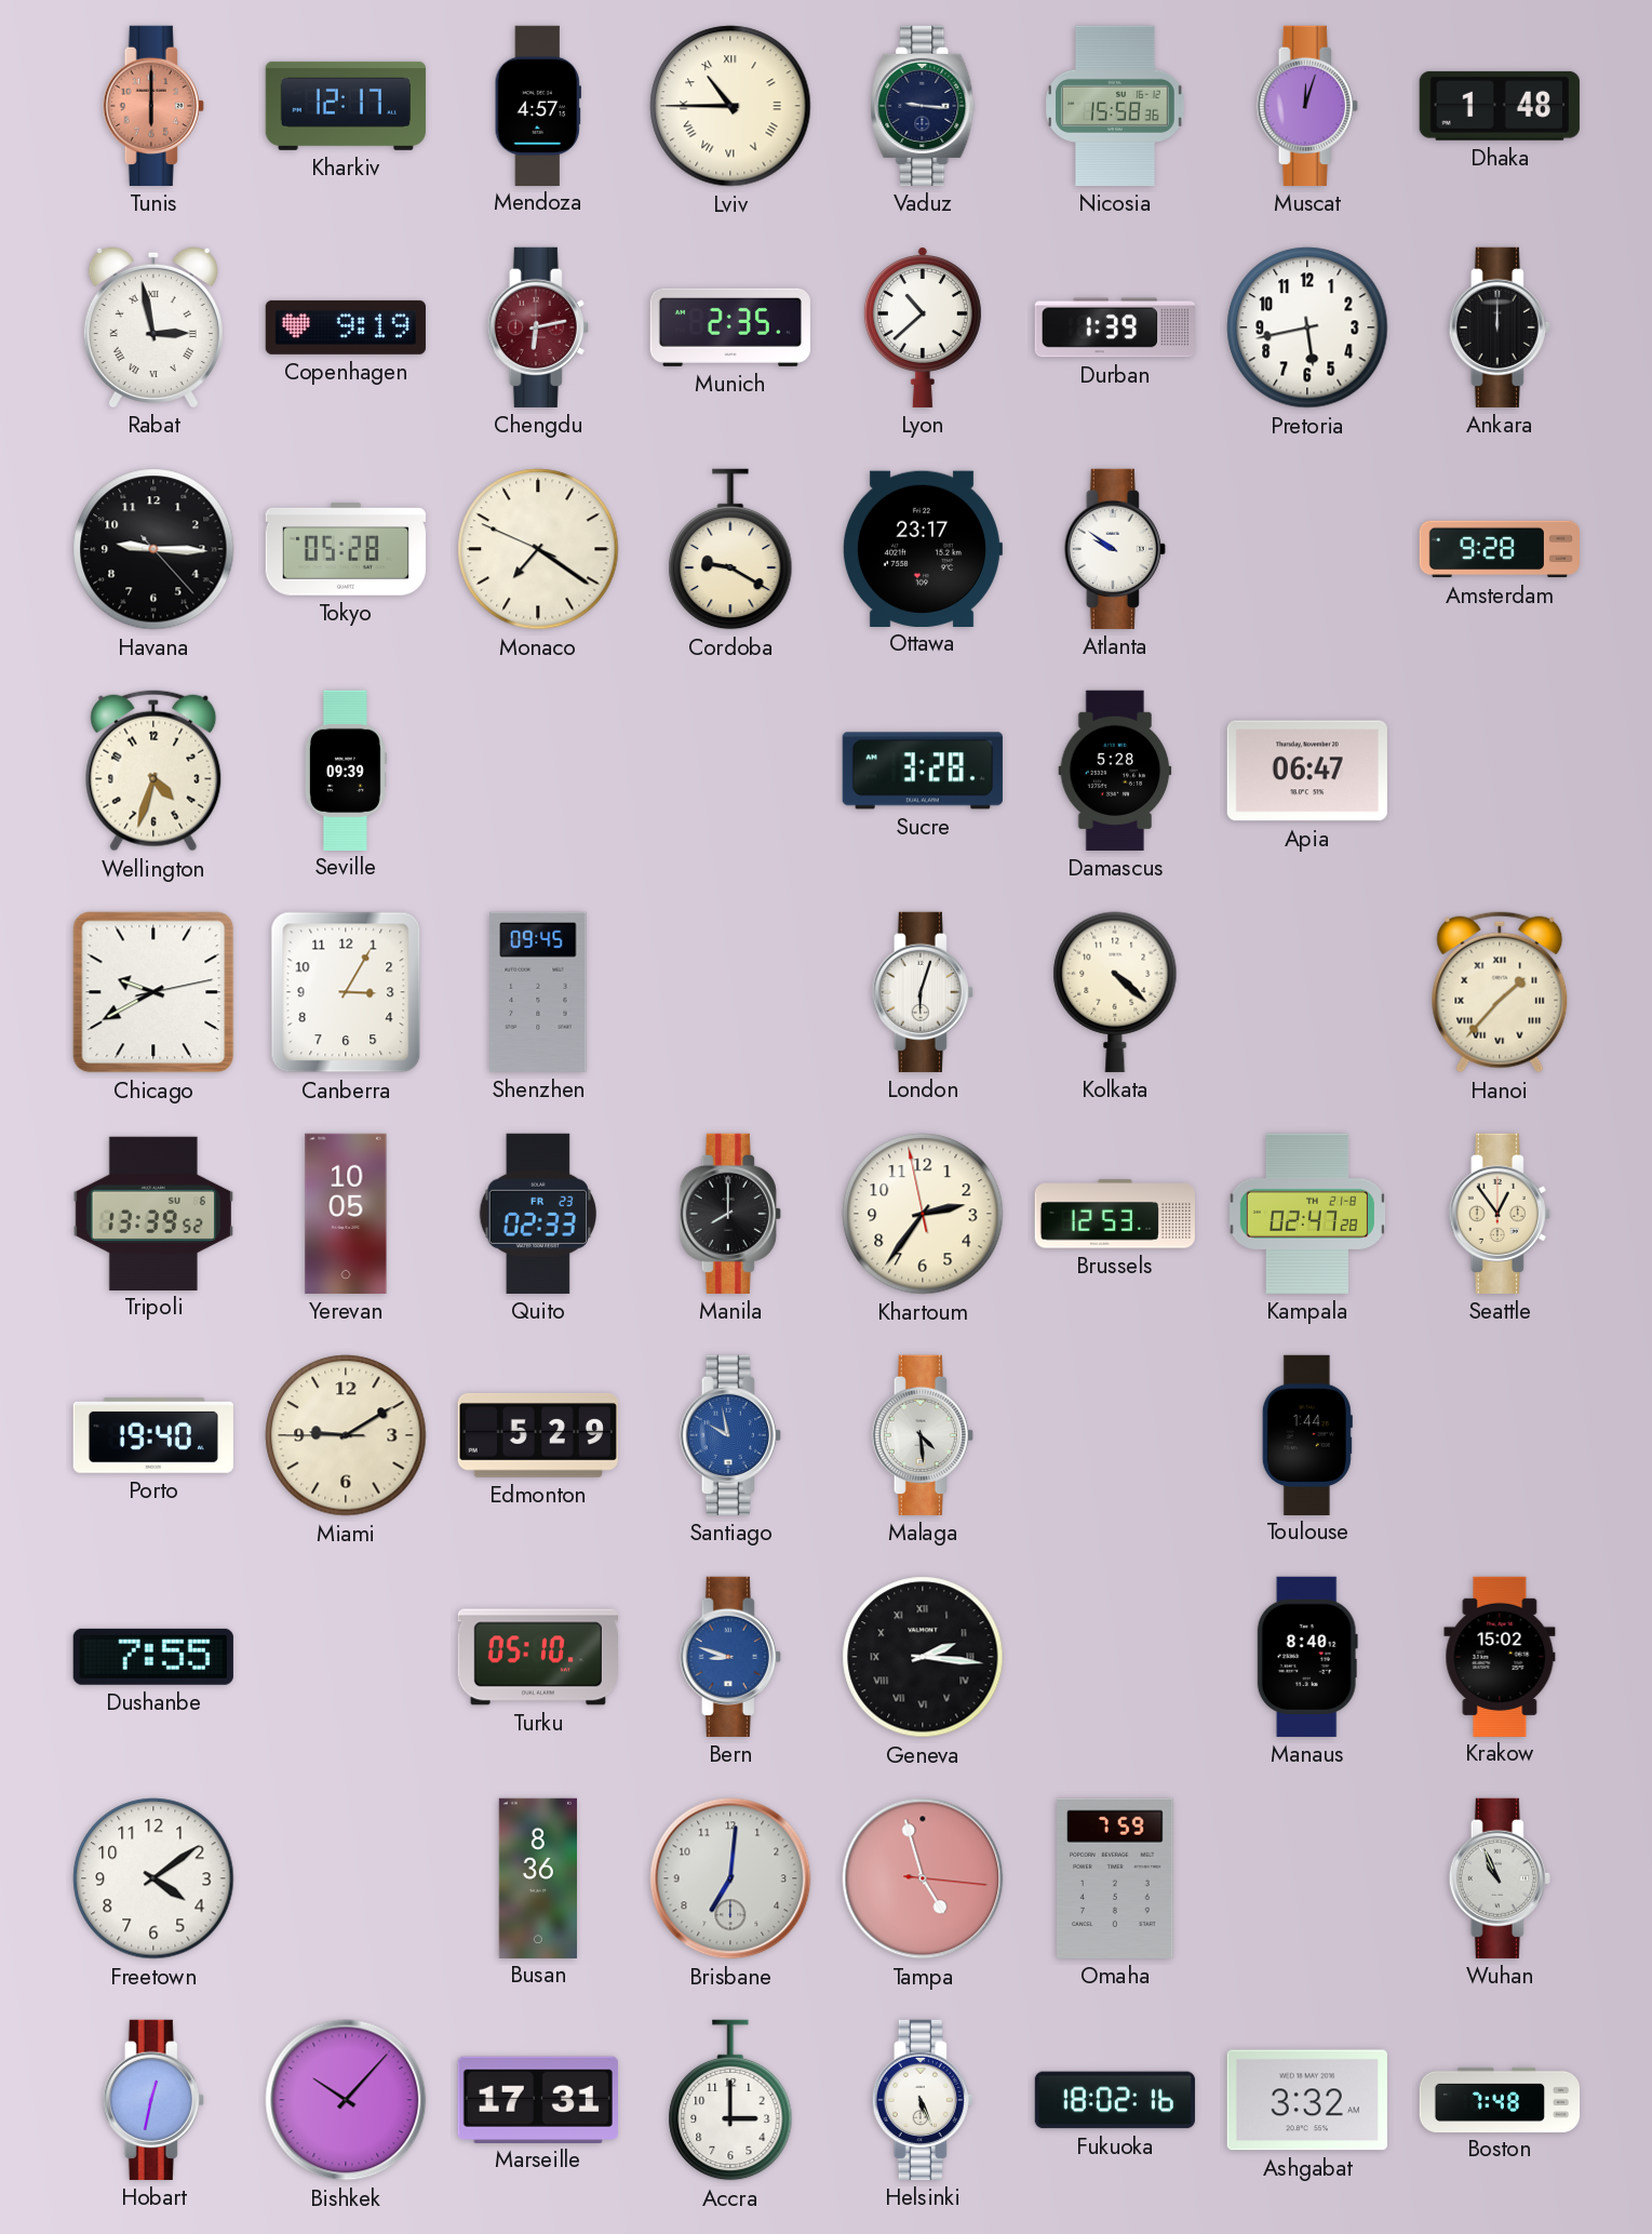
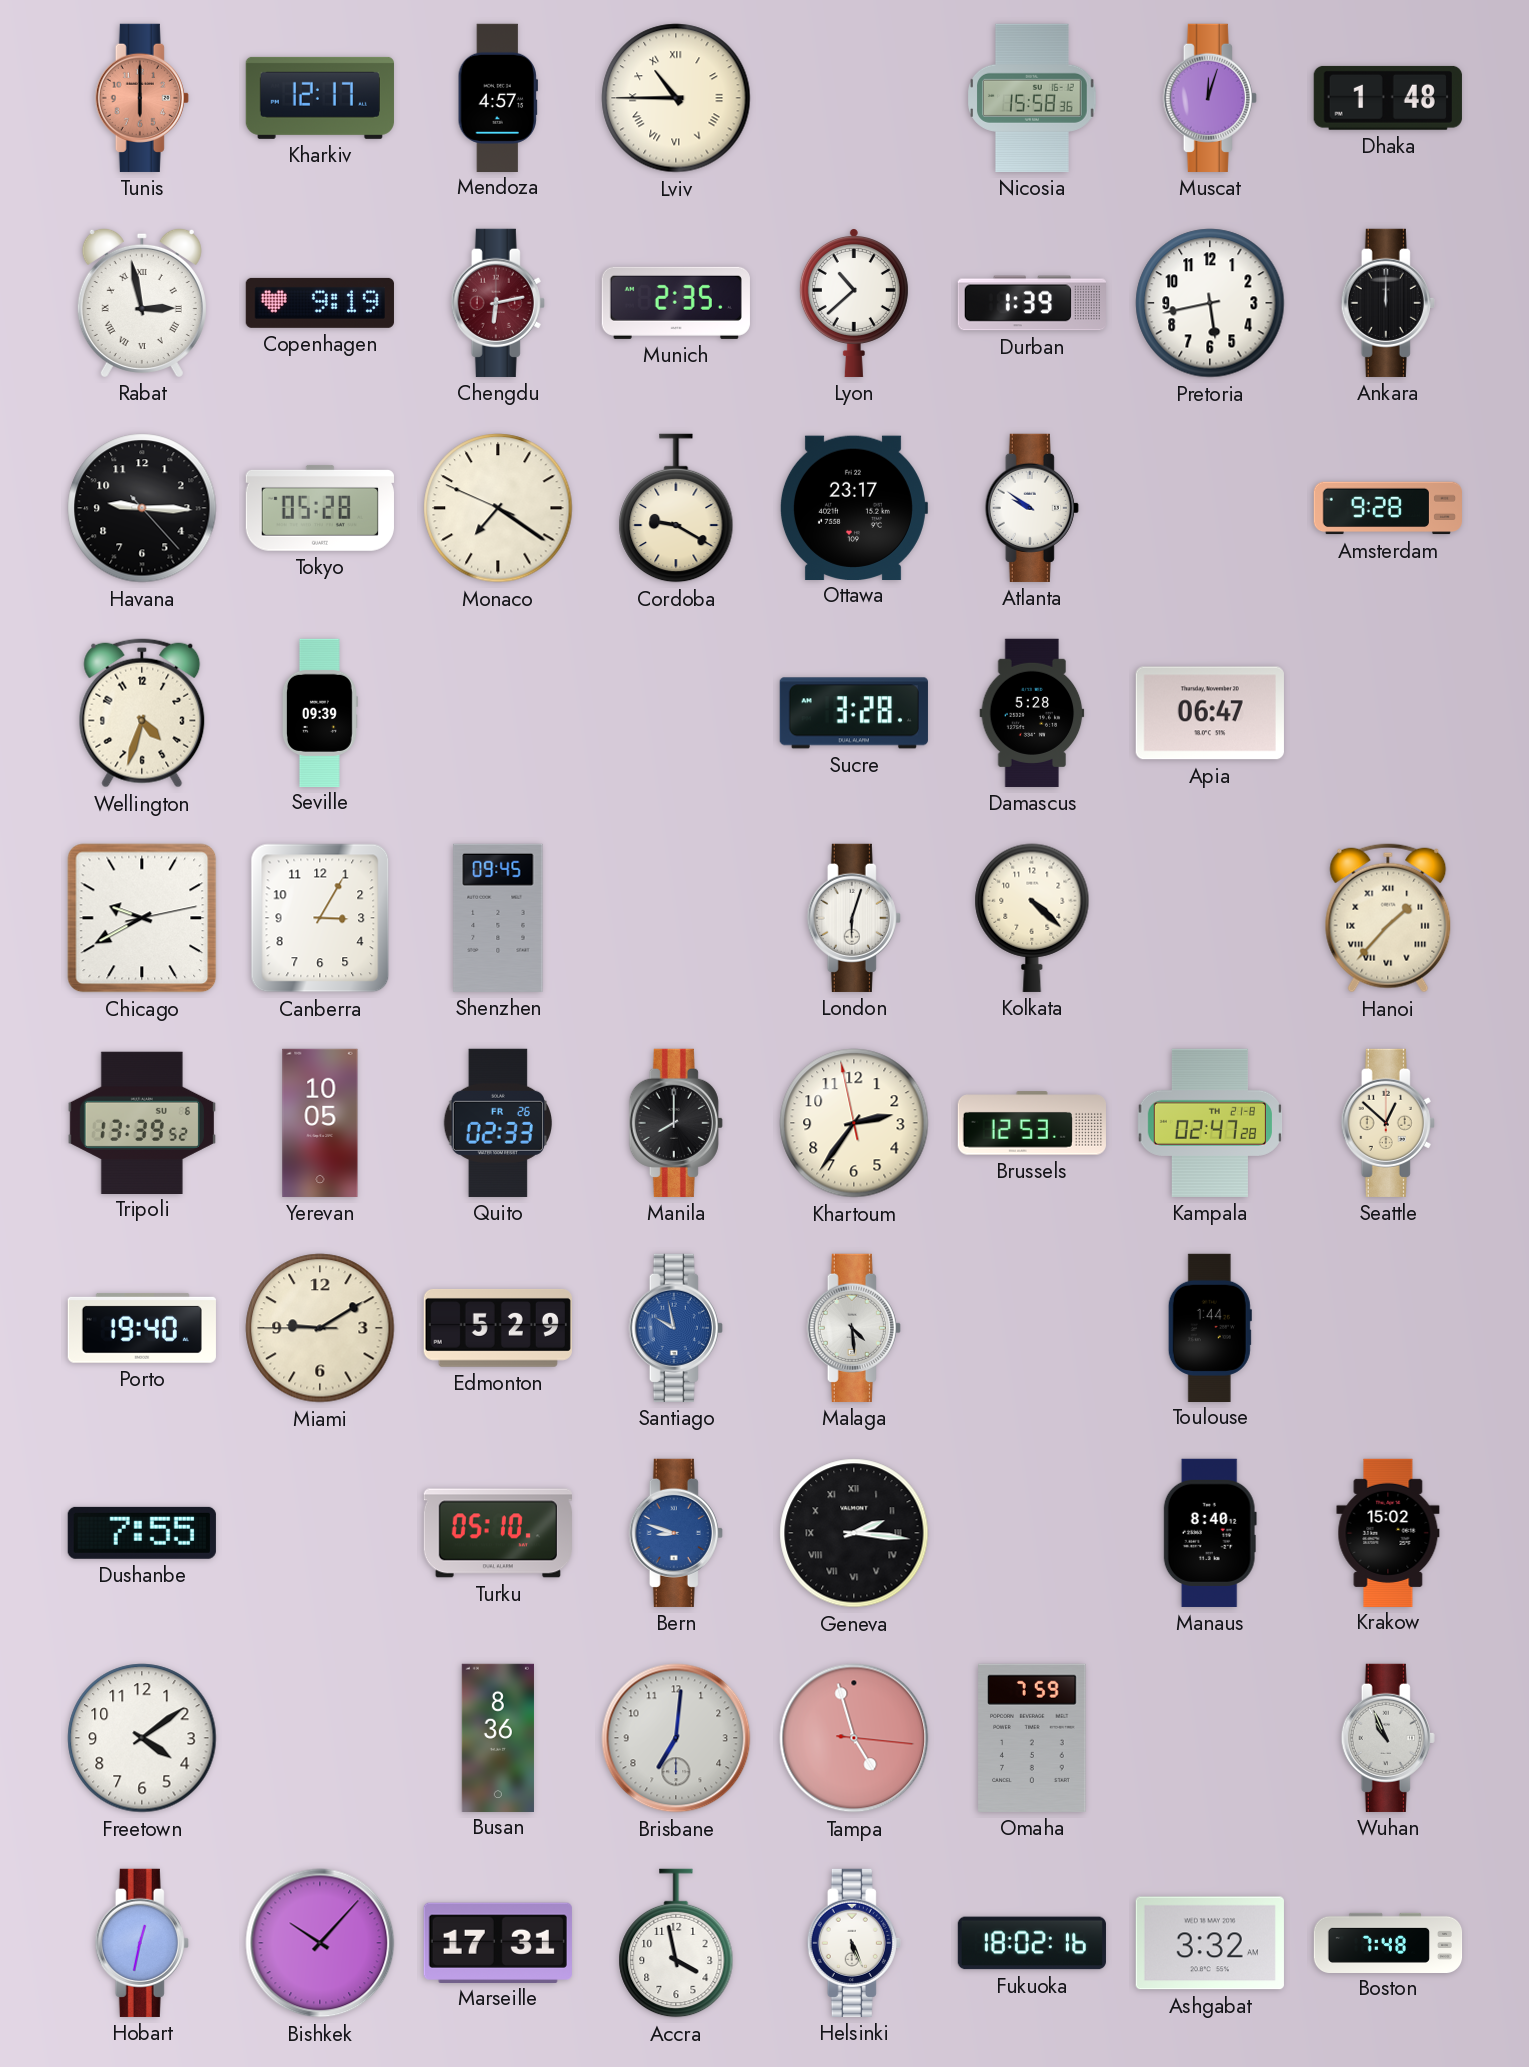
Vaduz: 9:16 -> none
Quito date: FR 23 -> FR 26
Seattle: 12:54 -> 12:52
Accra: 3:00 -> 3:58
